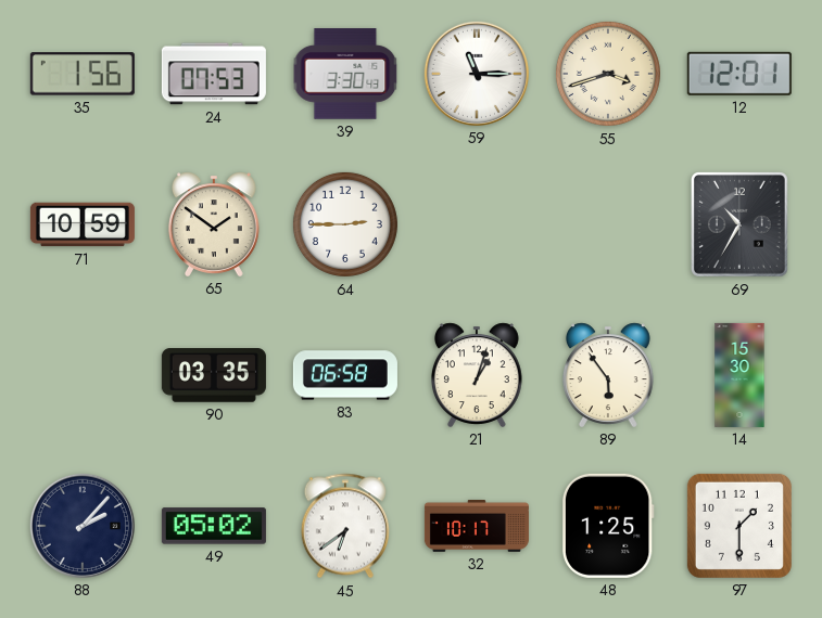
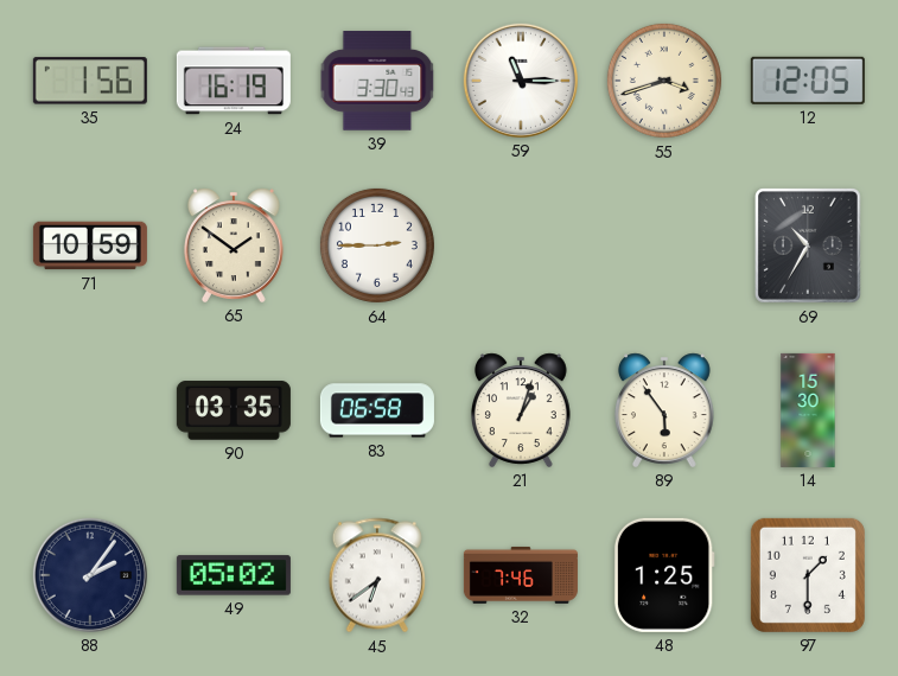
24: 07:53 -> 16:19
12: 12:01 -> 12:05
88: 2:07 -> 2:06
32: 10:17 -> 7:46
